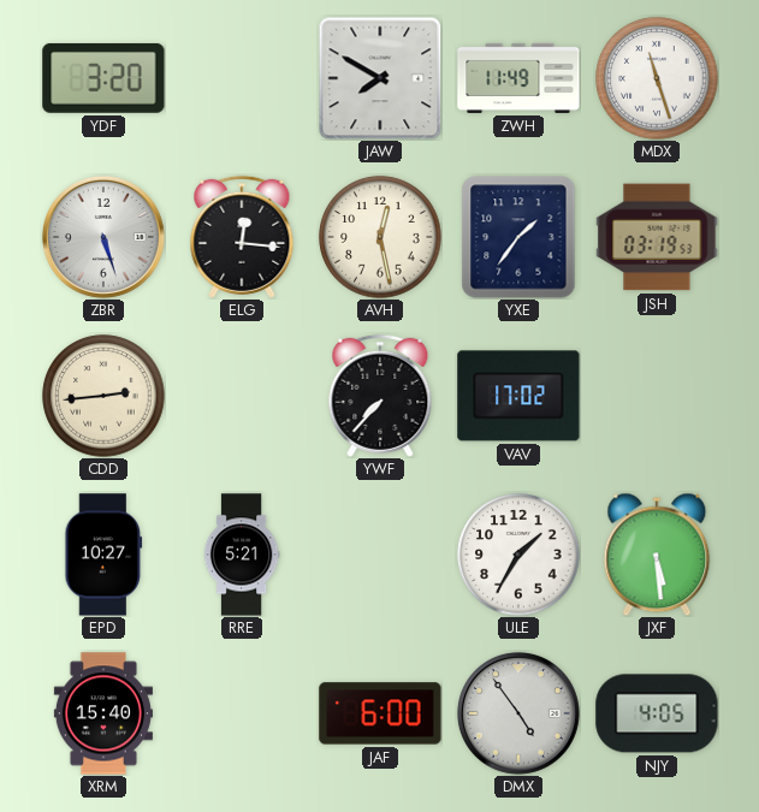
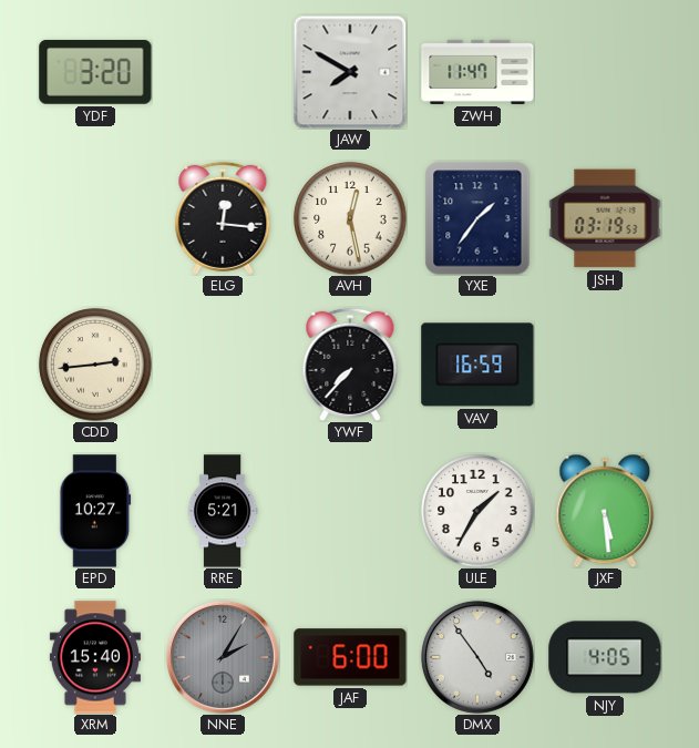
ZWH: 11:49 -> 11:47
MDX: 11:27 -> none
ZBR: 5:27 -> none
VAV: 17:02 -> 16:59
NNE: none -> 2:05
